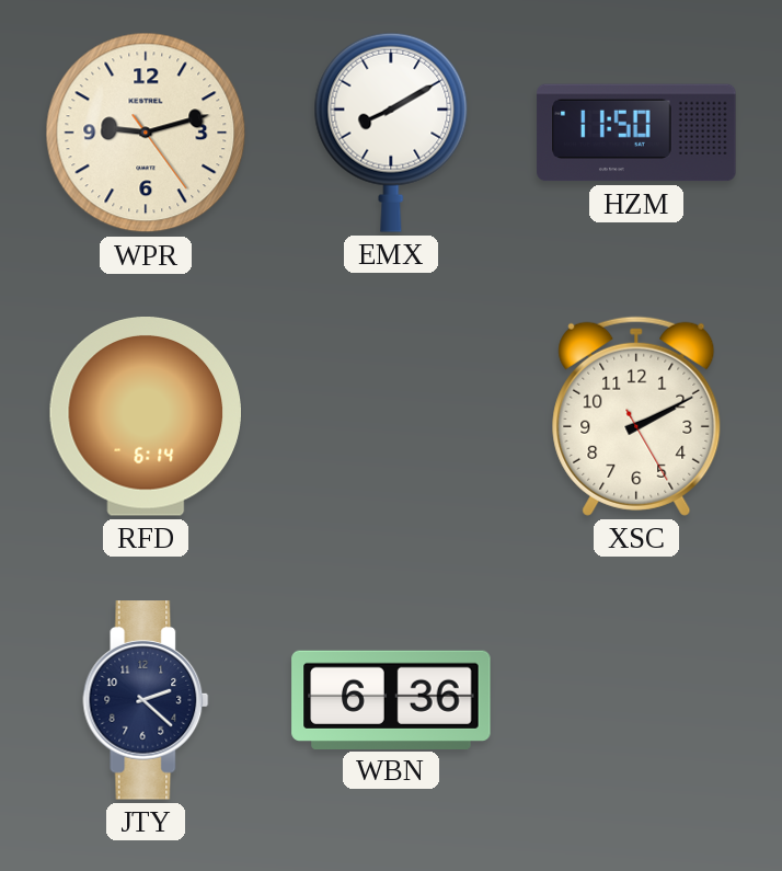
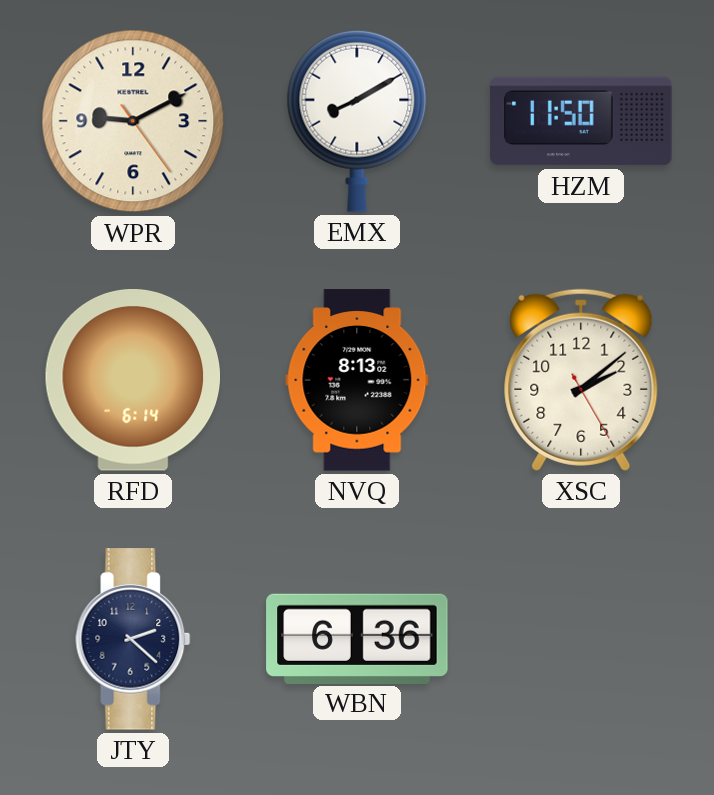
WPR: 9:12 -> 9:10
NVQ: none -> 8:13
XSC: 2:10 -> 2:08
